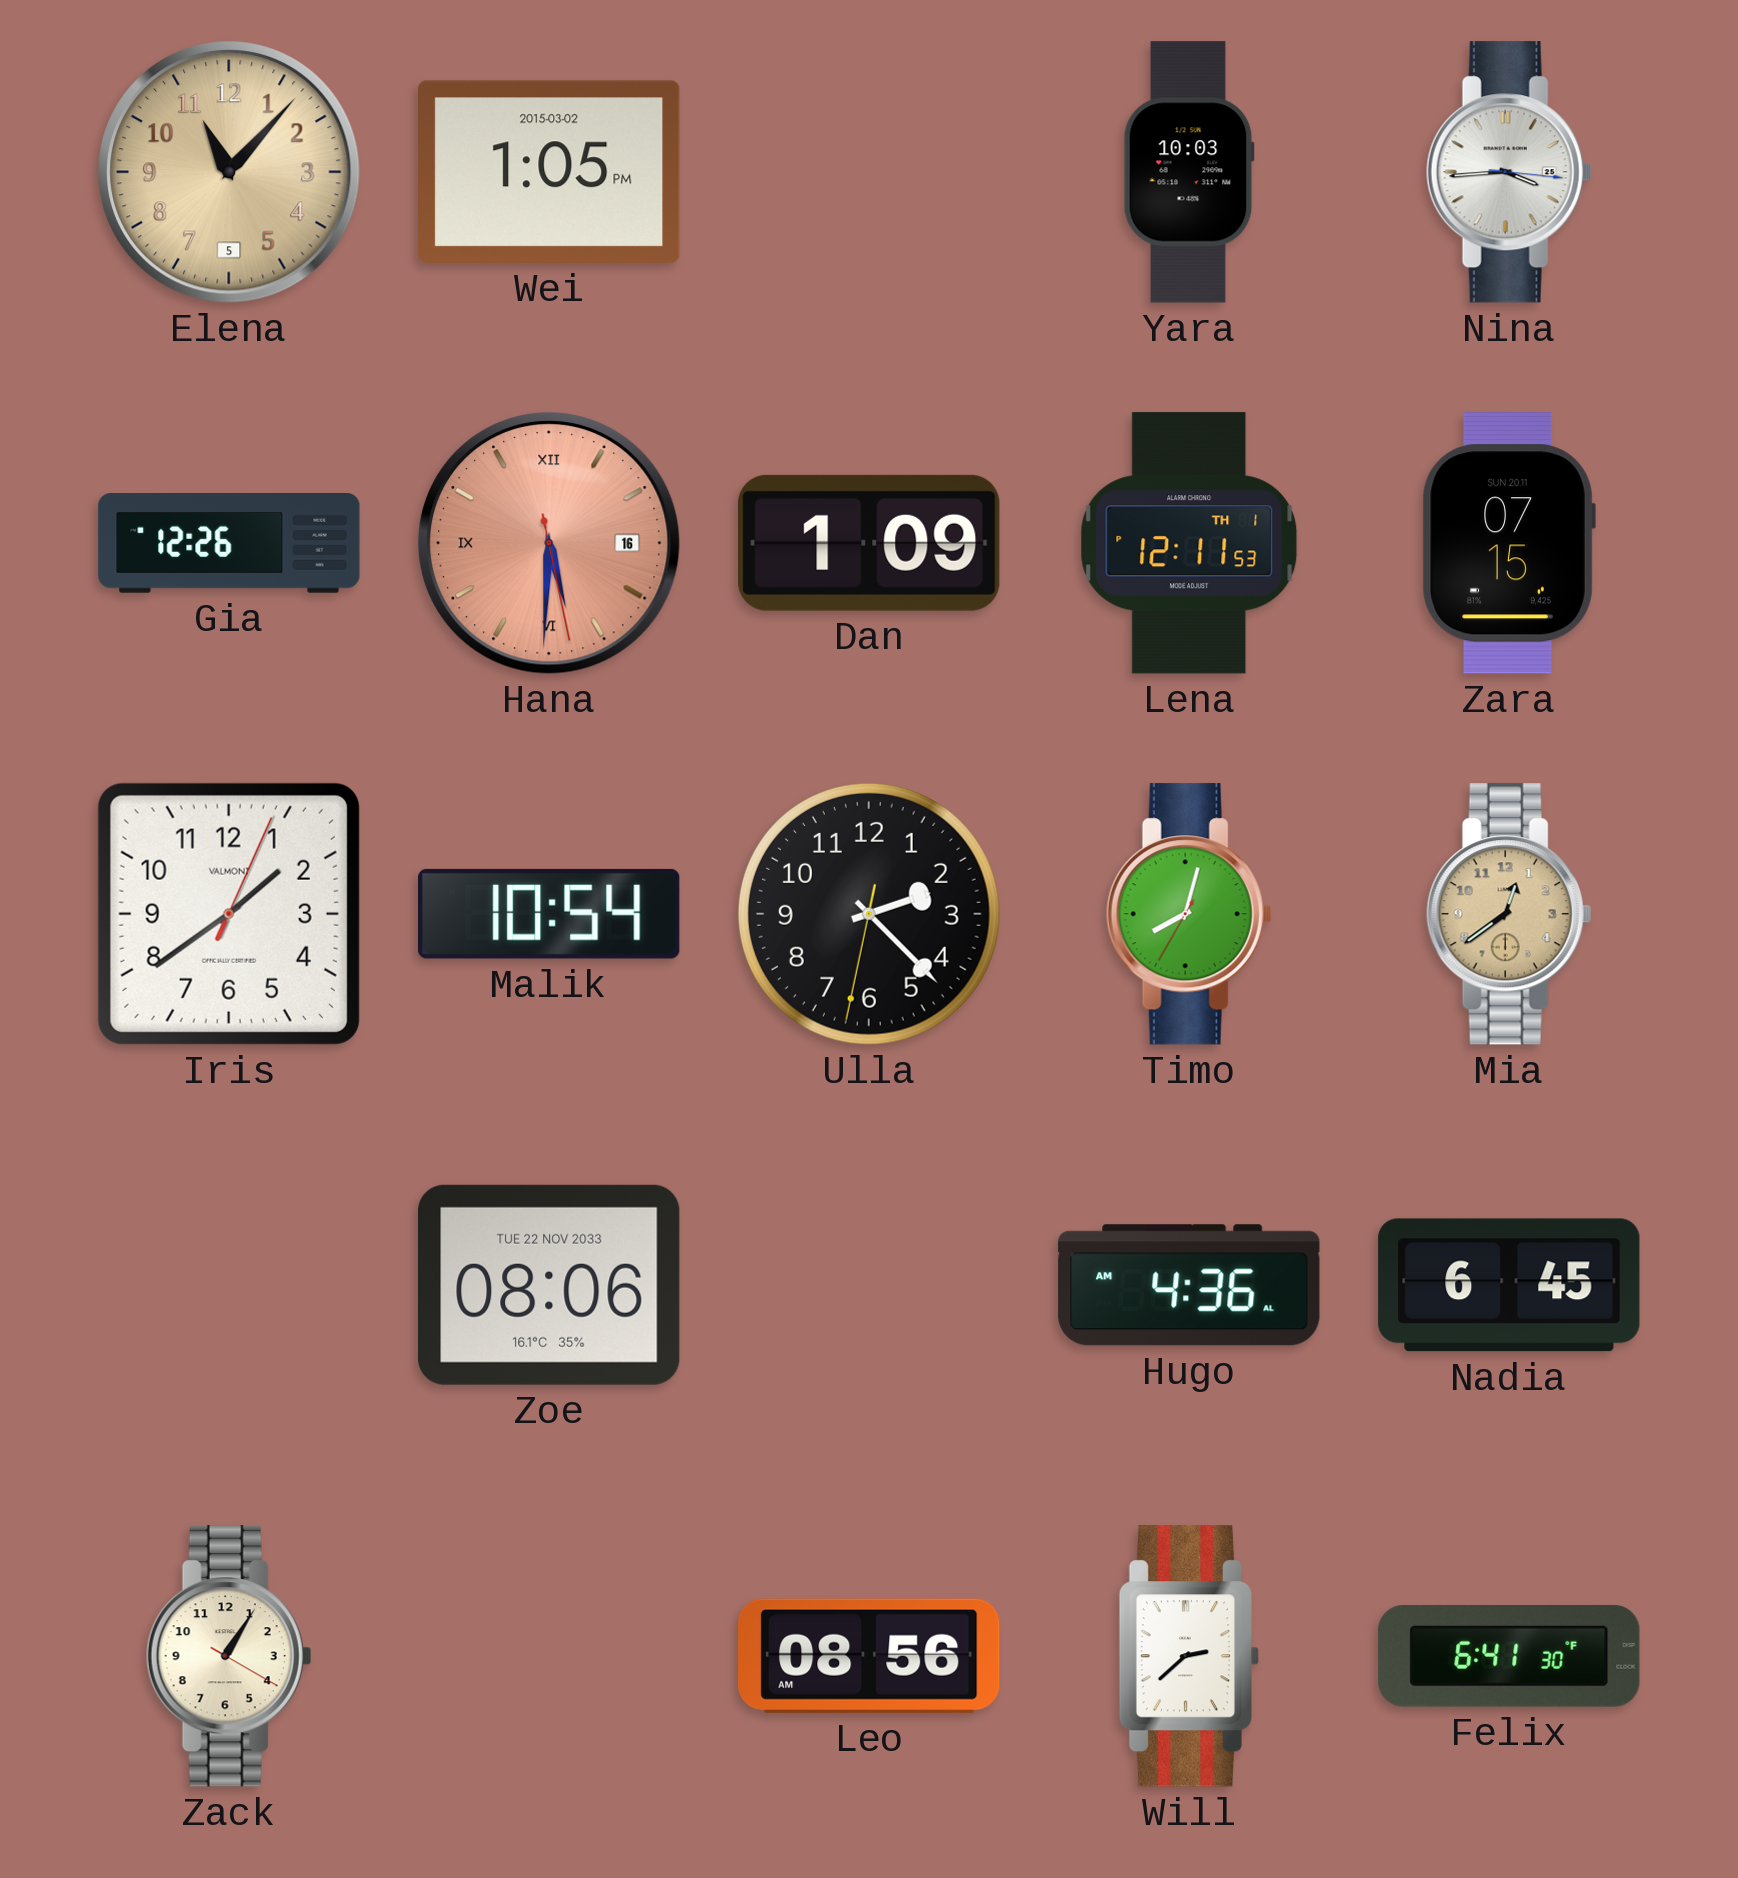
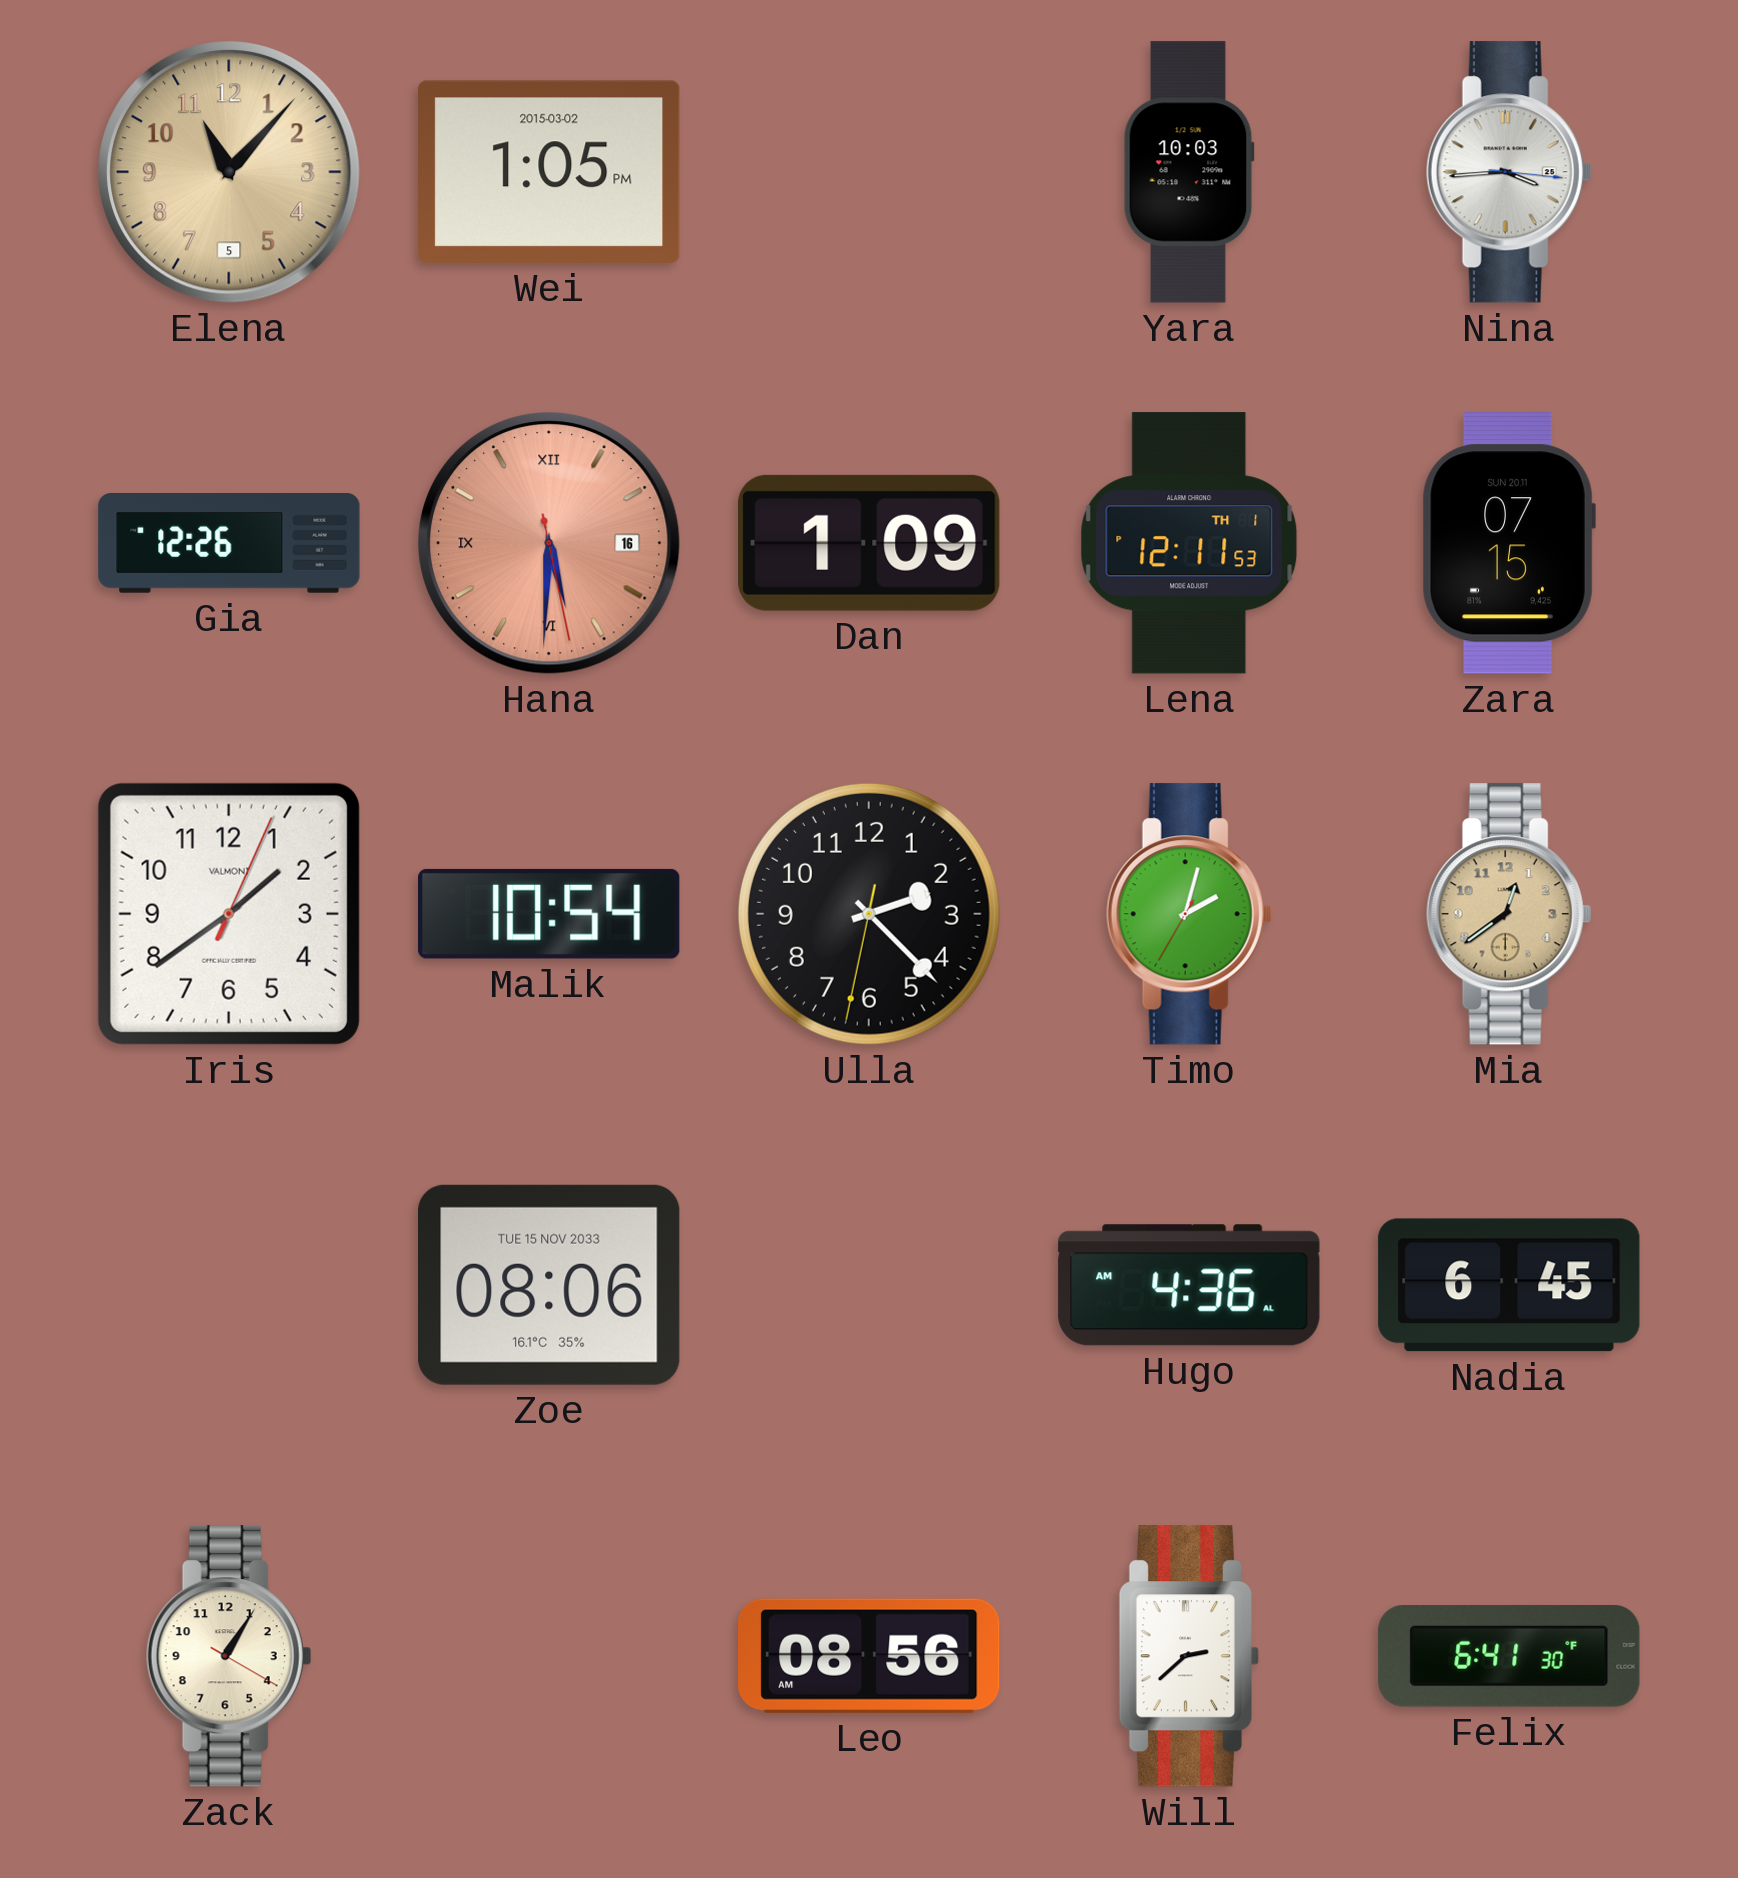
Timo: 8:02 -> 2:02
Zoe date: TUE 22 NOV 2033 -> TUE 15 NOV 2033
